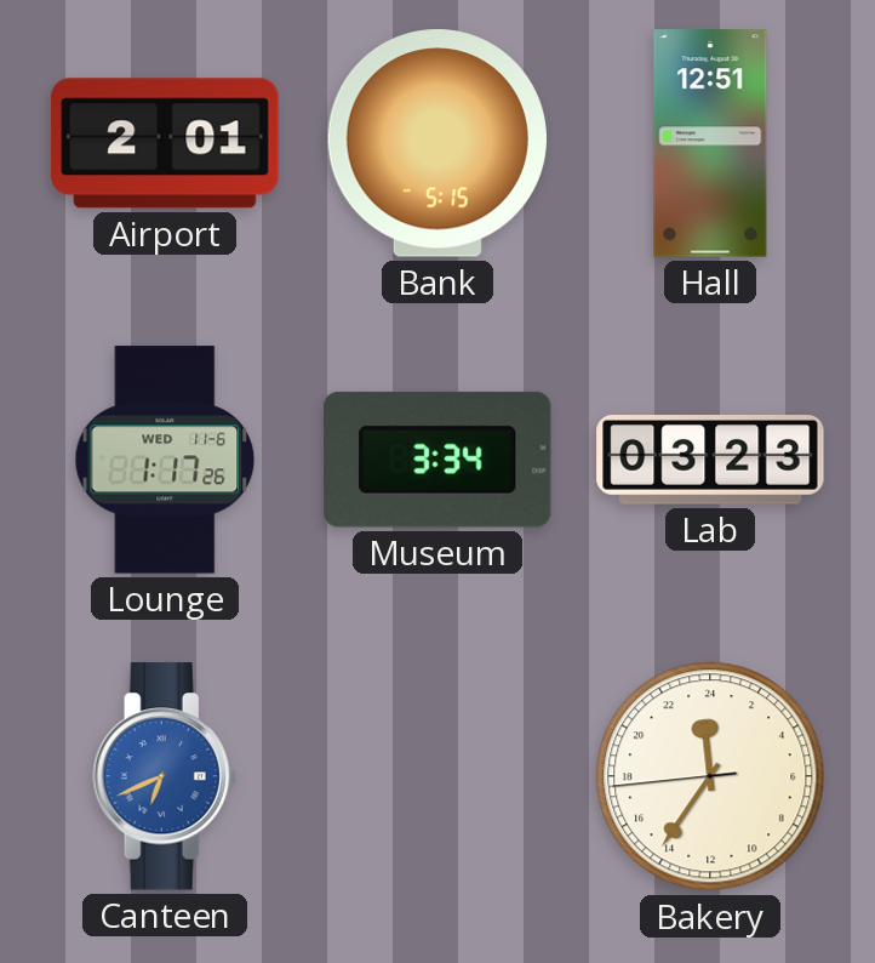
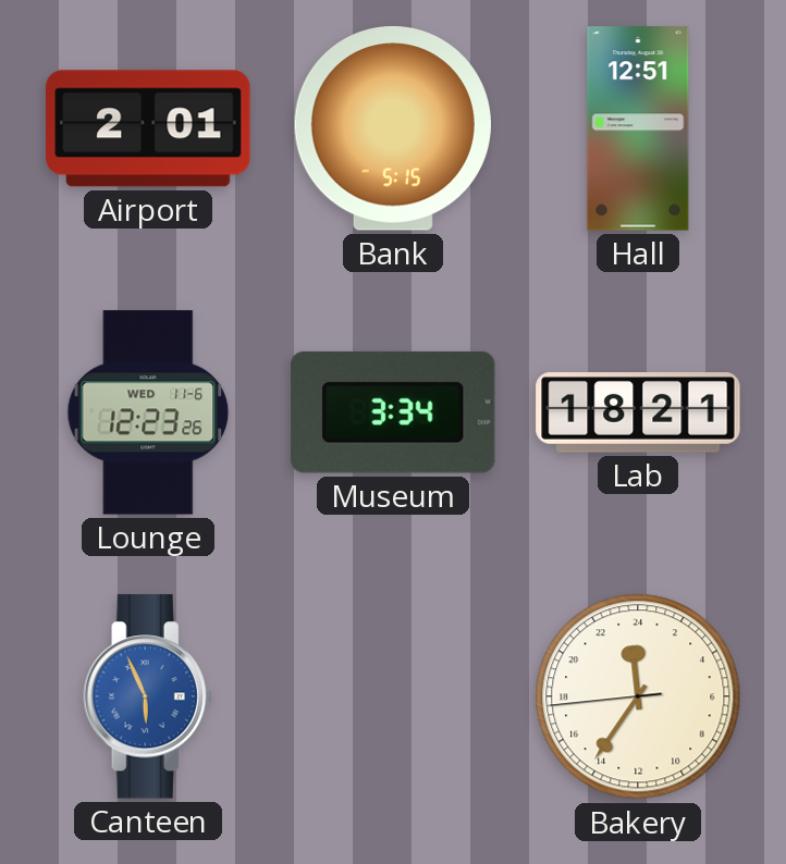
Lounge: 1:17 -> 12:23
Lab: 03:23 -> 18:21
Canteen: 6:41 -> 5:56
